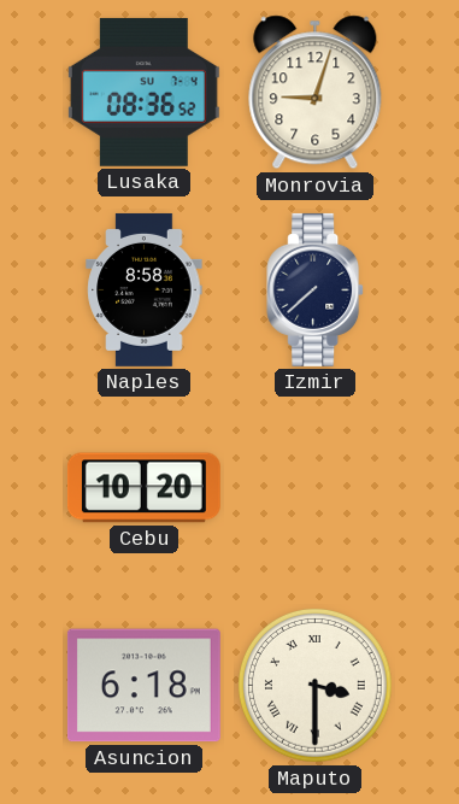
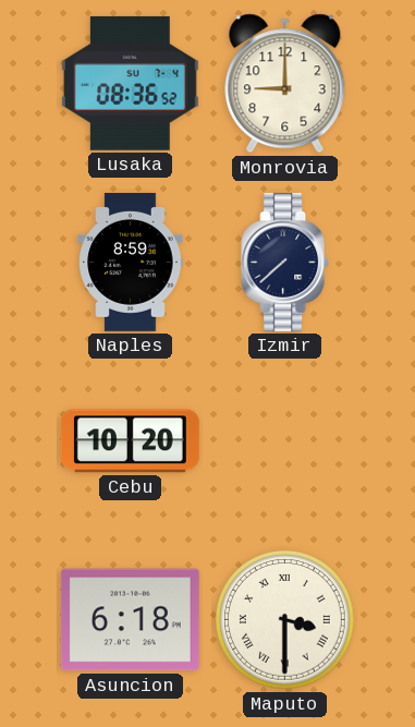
Monrovia: 9:03 -> 9:00
Naples: 8:58 -> 8:59
